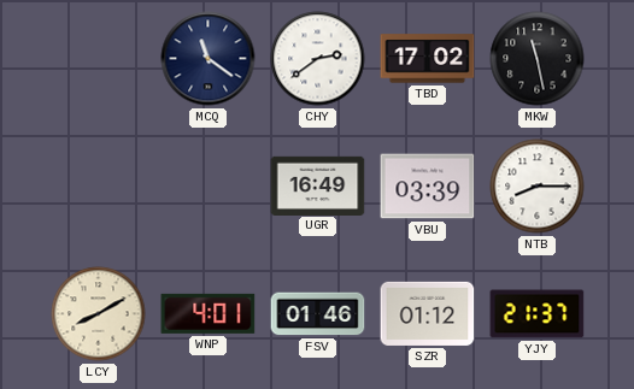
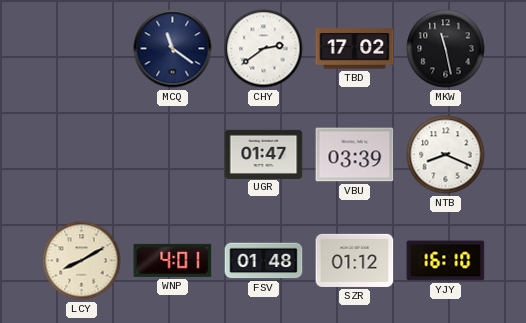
UGR: 16:49 -> 01:47
NTB: 8:15 -> 8:19
FSV: 01:46 -> 01:48
YJY: 21:37 -> 16:10
